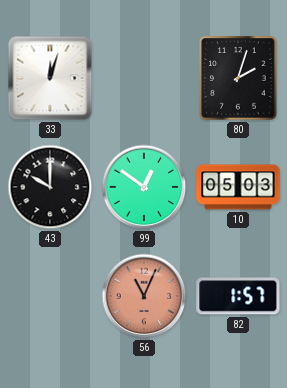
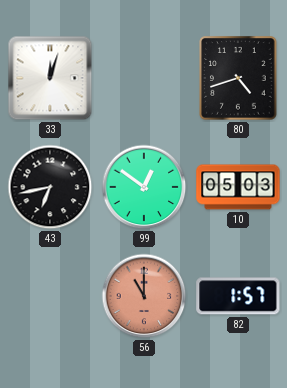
80: 2:03 -> 4:42
43: 10:00 -> 6:43
56: 11:04 -> 11:00
